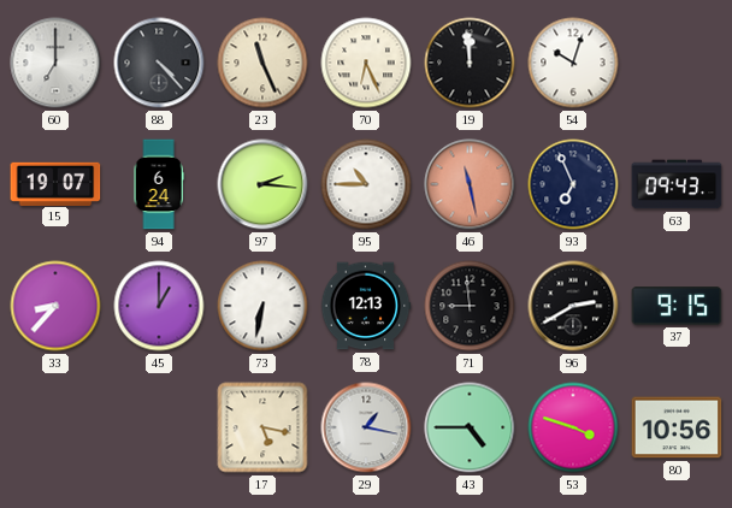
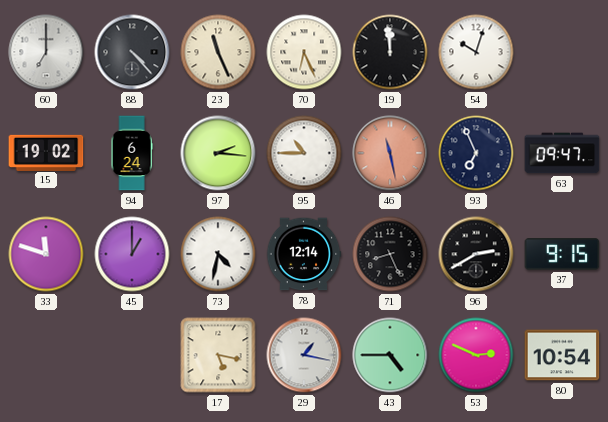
15: 19:07 -> 19:02
63: 09:43 -> 09:47
33: 8:37 -> 11:48
73: 6:32 -> 4:32
78: 12:13 -> 12:14
71: 8:59 -> 8:26
53: 3:48 -> 2:49
80: 10:56 -> 10:54
